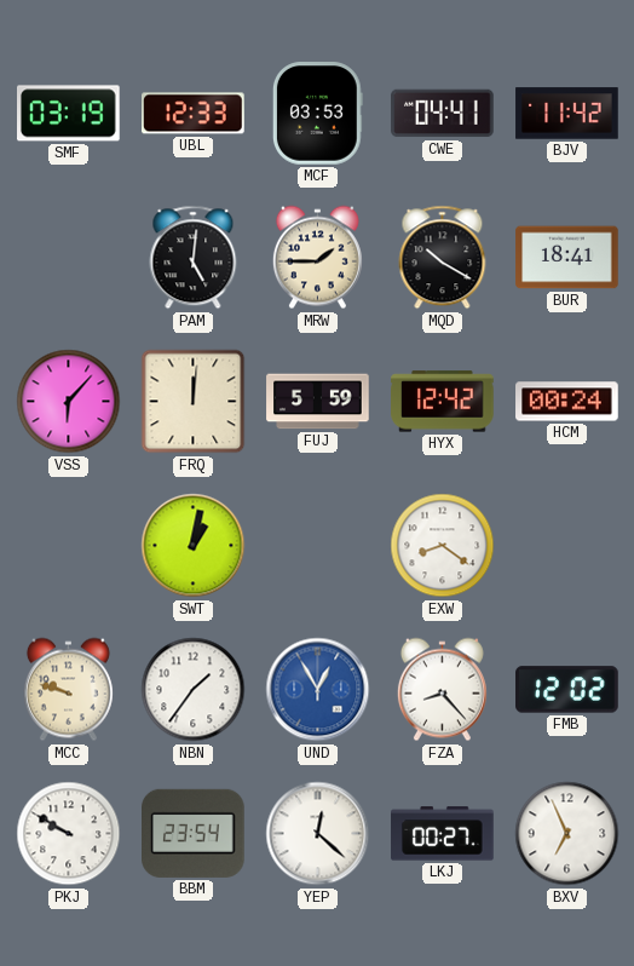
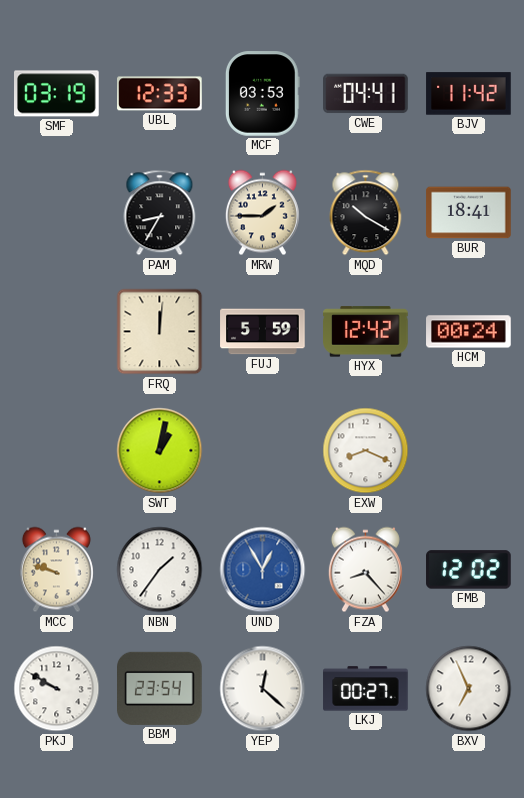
PAM: 5:01 -> 8:35
VSS: 6:07 -> none
EXW: 8:21 -> 8:19
